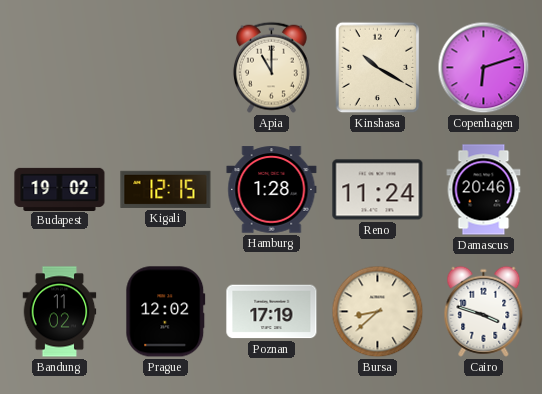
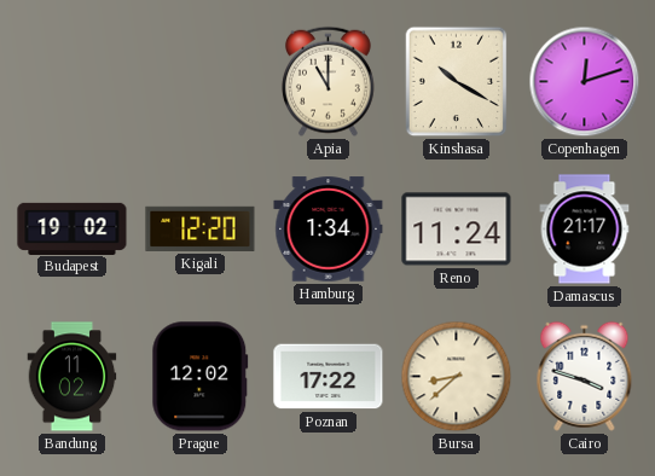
Copenhagen: 6:12 -> 12:12
Kigali: 12:15 -> 12:20
Hamburg: 1:28 -> 1:34
Damascus: 20:46 -> 21:17
Poznan: 17:19 -> 17:22
